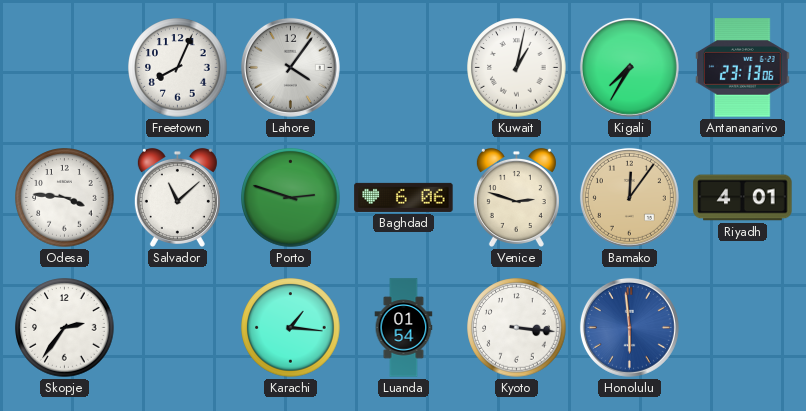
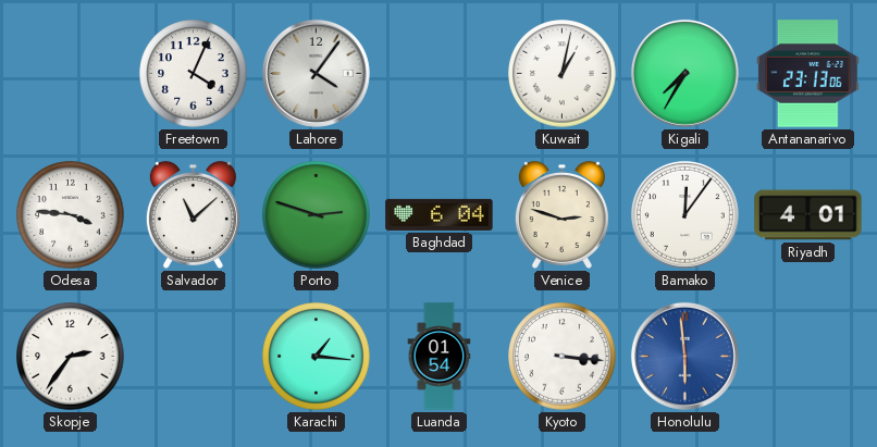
Freetown: 8:04 -> 4:04
Baghdad: 6:06 -> 6:04
Bamako dial: champagne -> white
